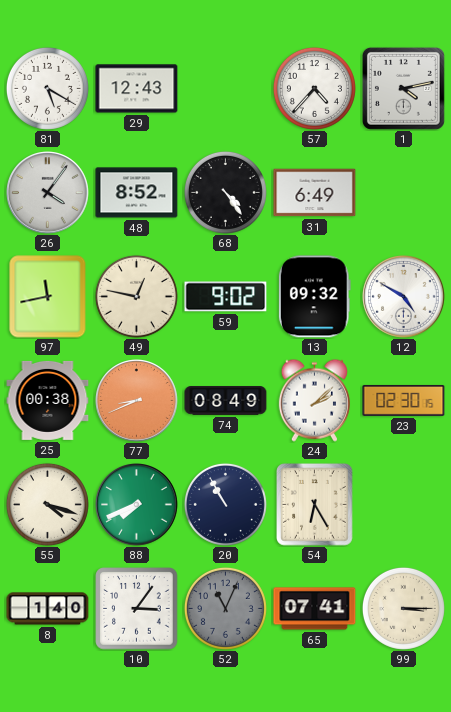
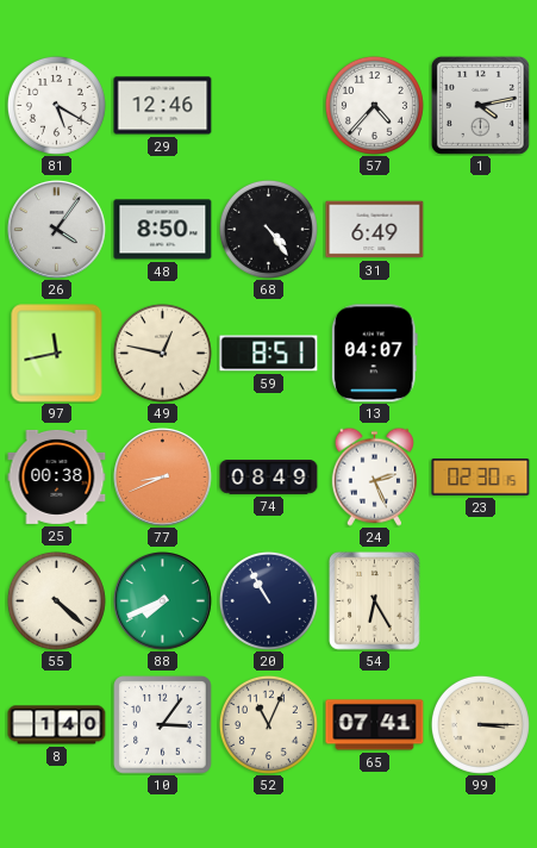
29: 12:43 -> 12:46
48: 8:52 -> 8:50
59: 9:02 -> 8:51
13: 09:32 -> 04:07
12: 4:50 -> none
24: 2:08 -> 2:26
55: 4:18 -> 4:22
52 dial: grey -> cream
